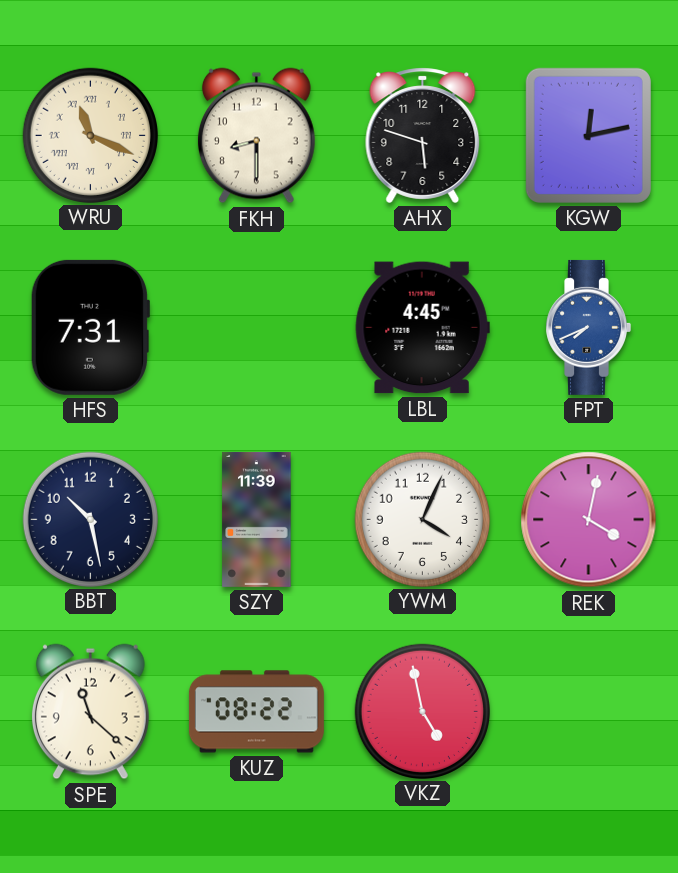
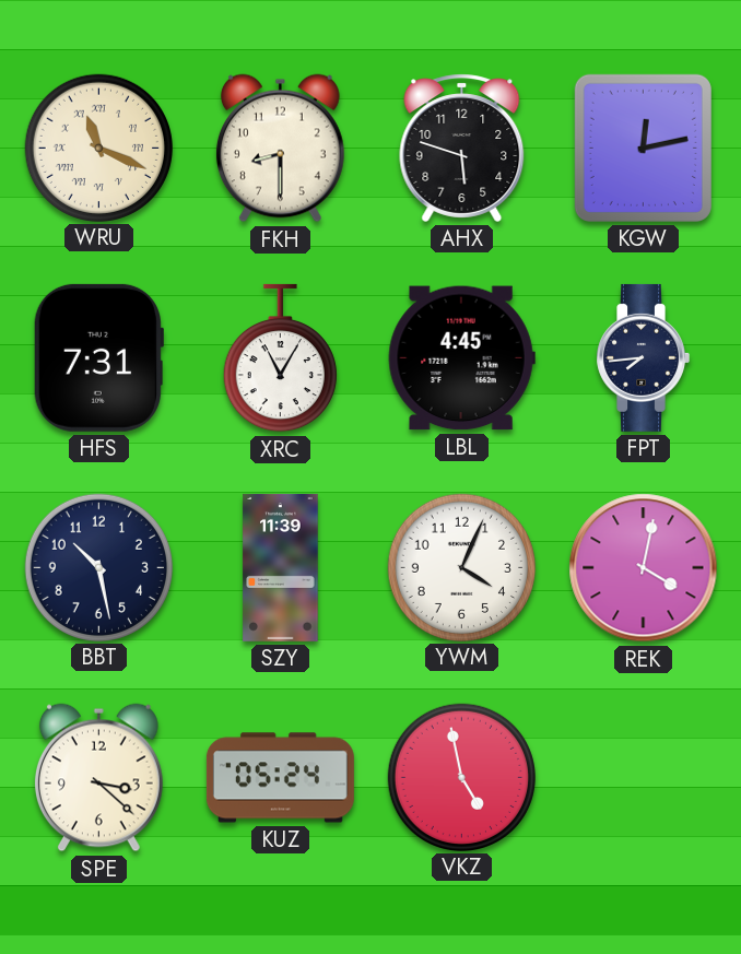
XRC: none -> 11:05
FPT: 7:41 -> 7:44
FPT dial: blue -> navy
SPE: 11:22 -> 3:22
KUZ: 08:22 -> 05:24
